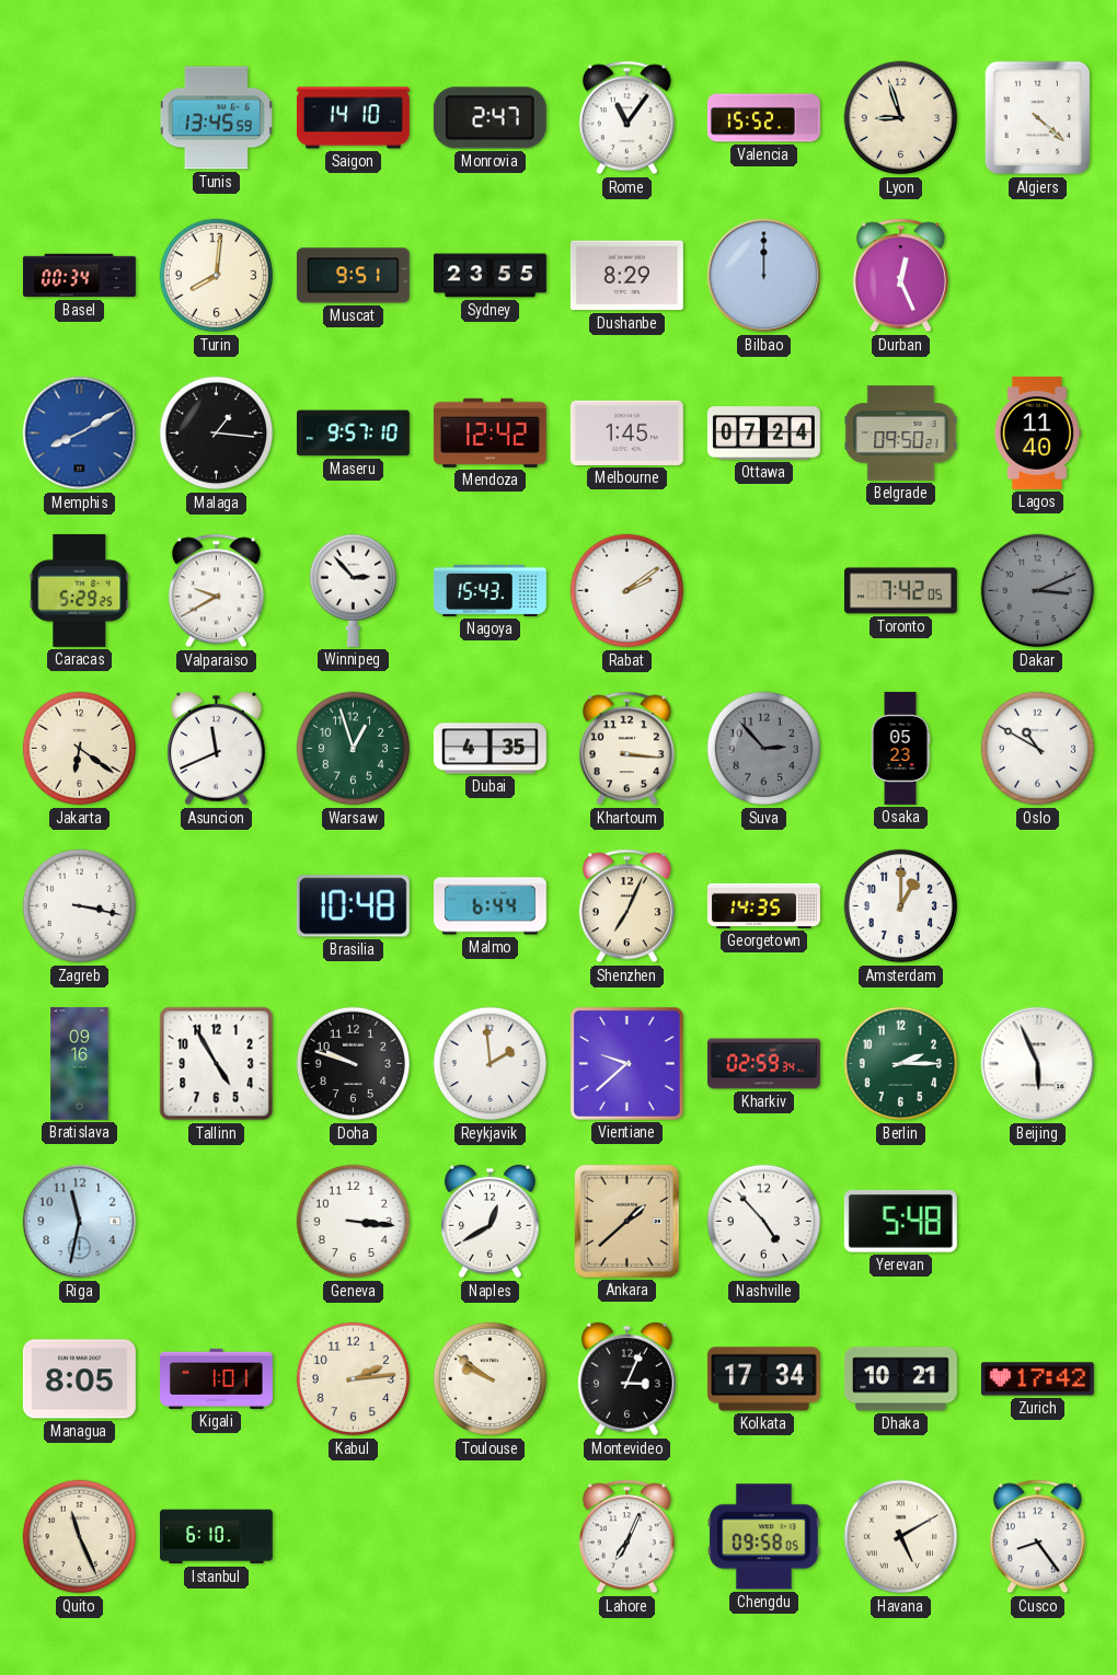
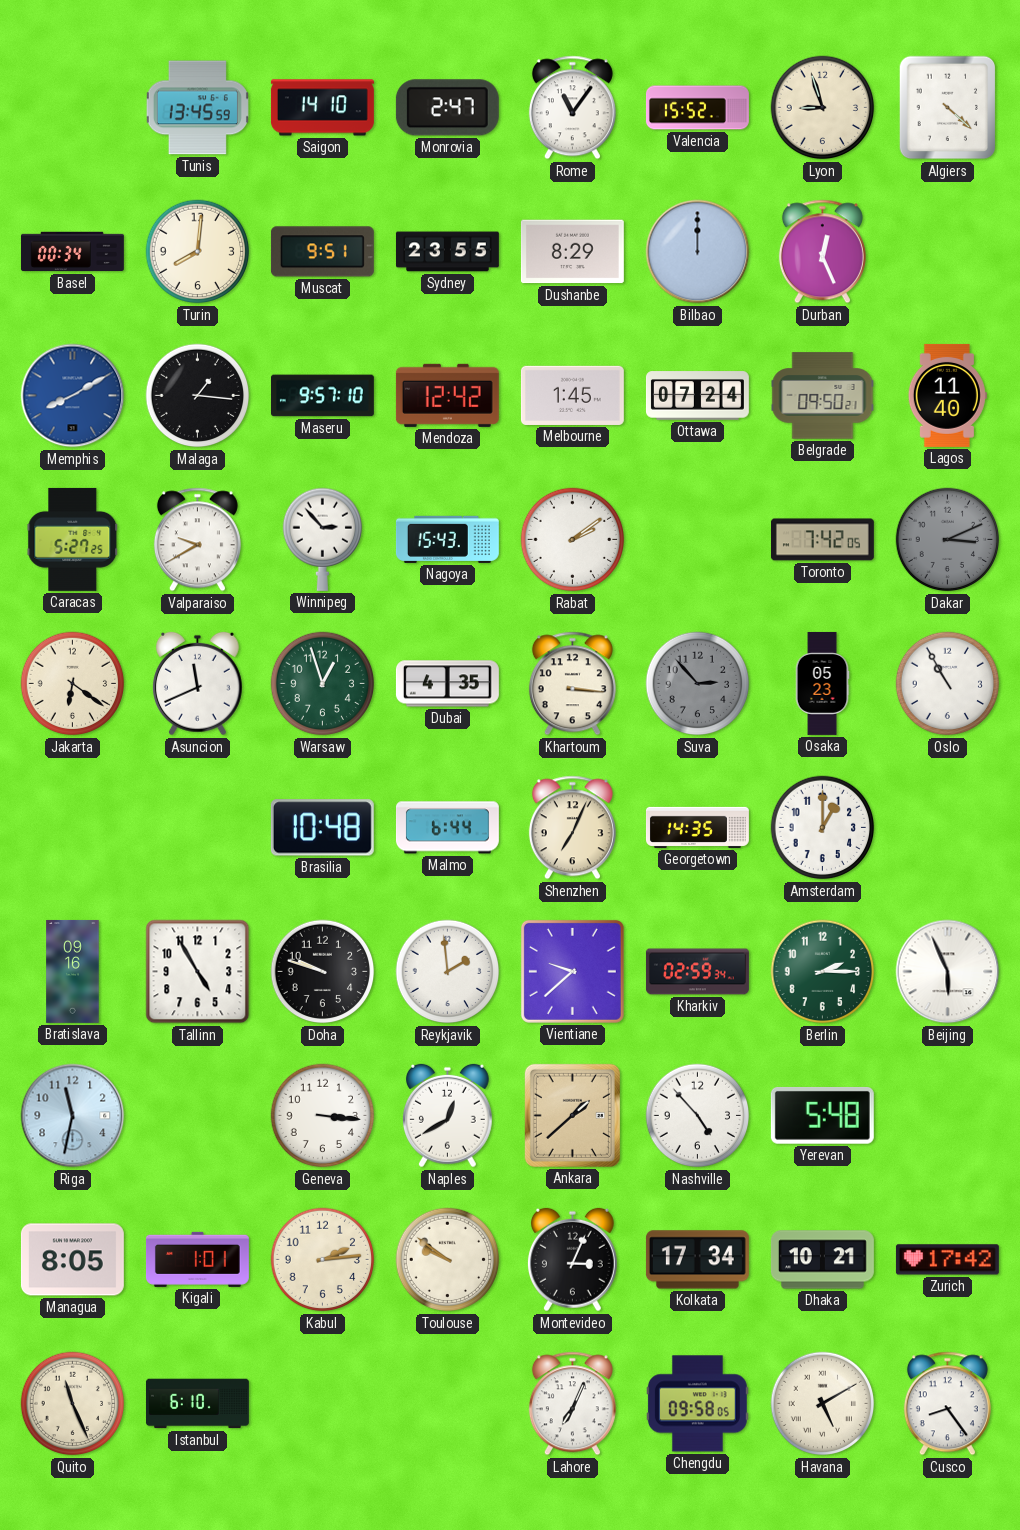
Caracas: 5:29 -> 5:27
Oslo: 10:50 -> 10:55
Zagreb: 3:17 -> none
